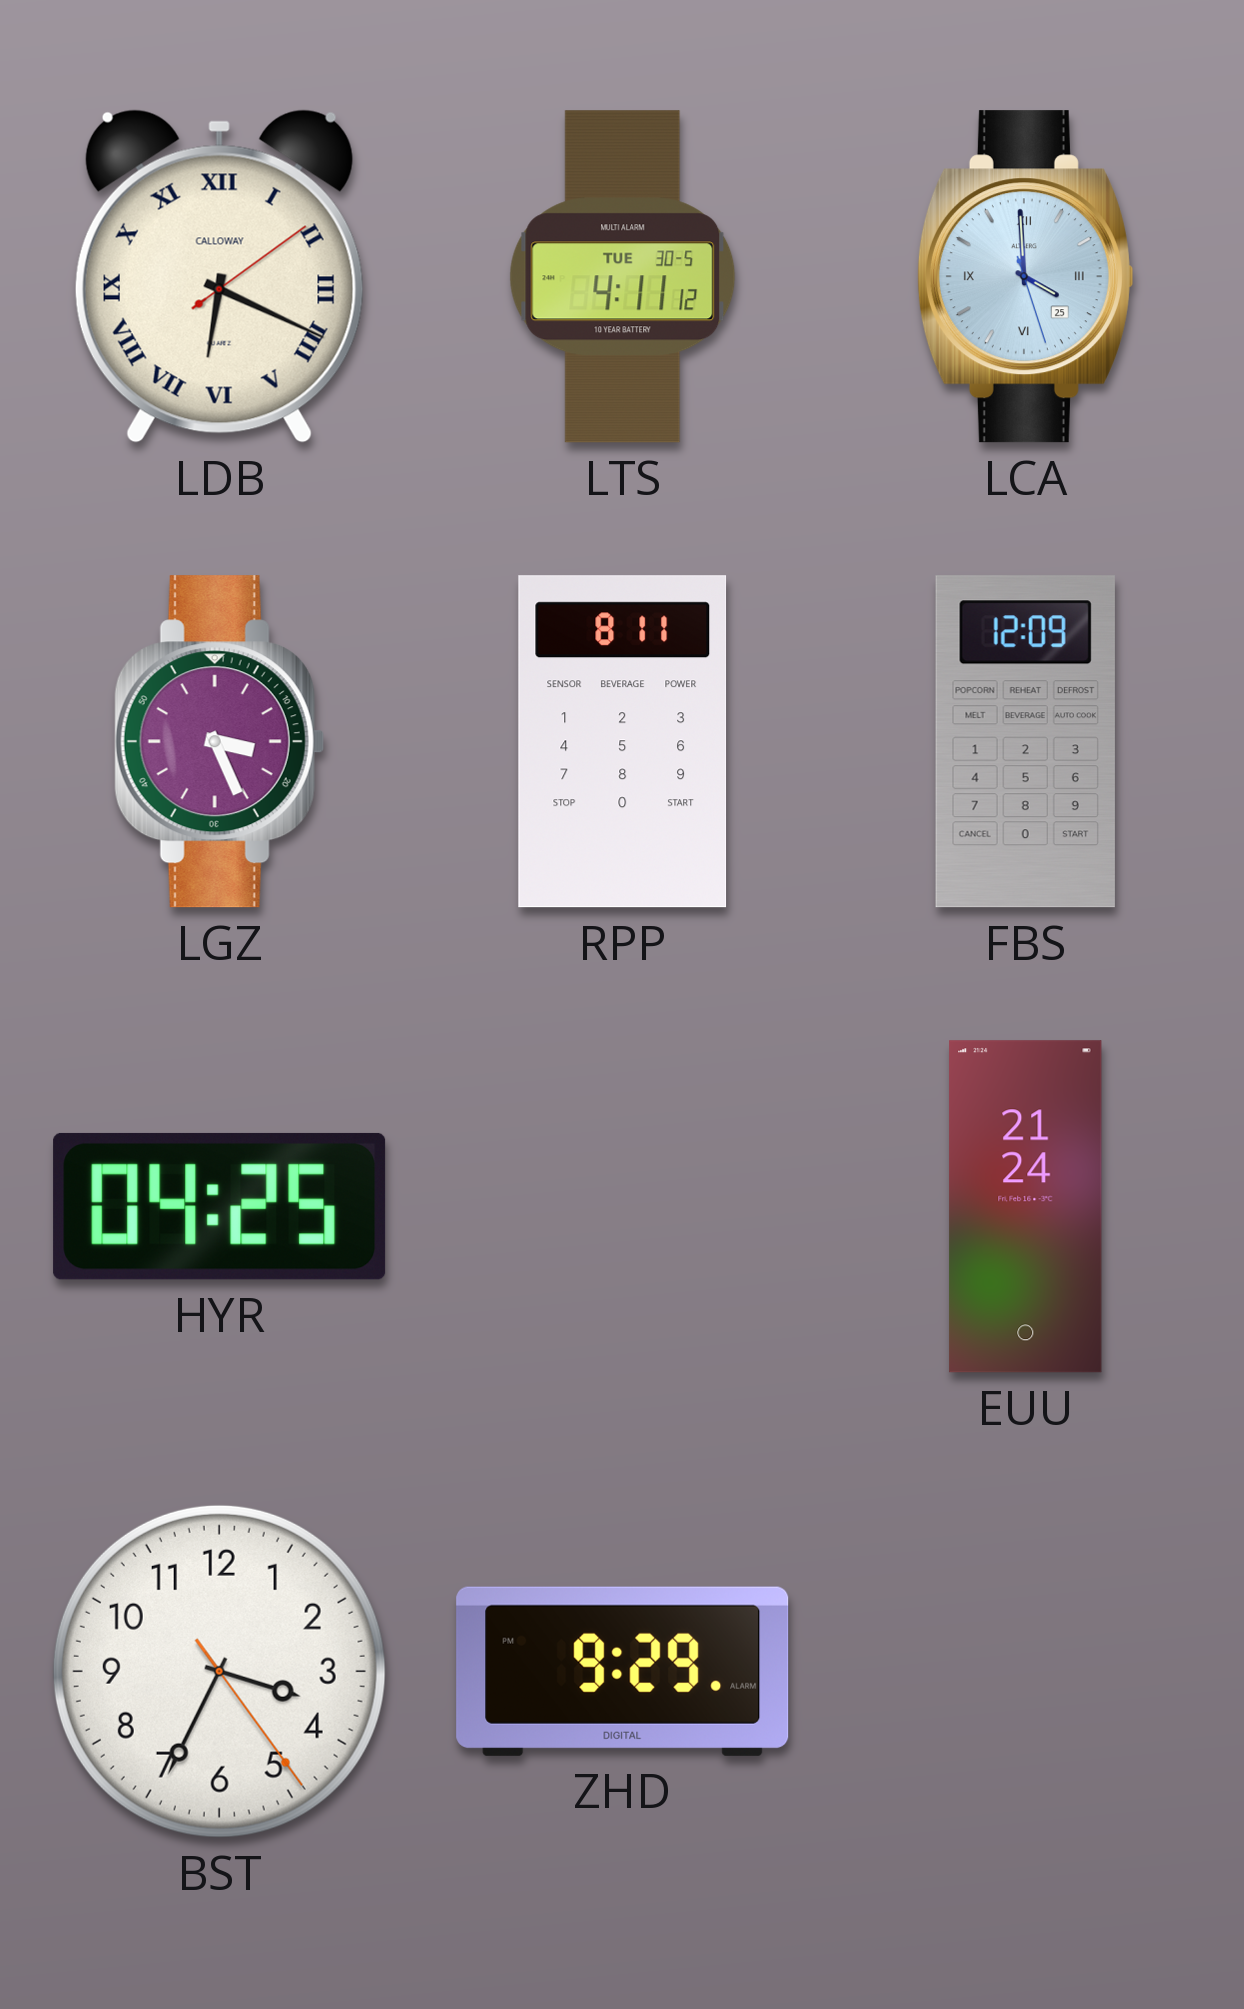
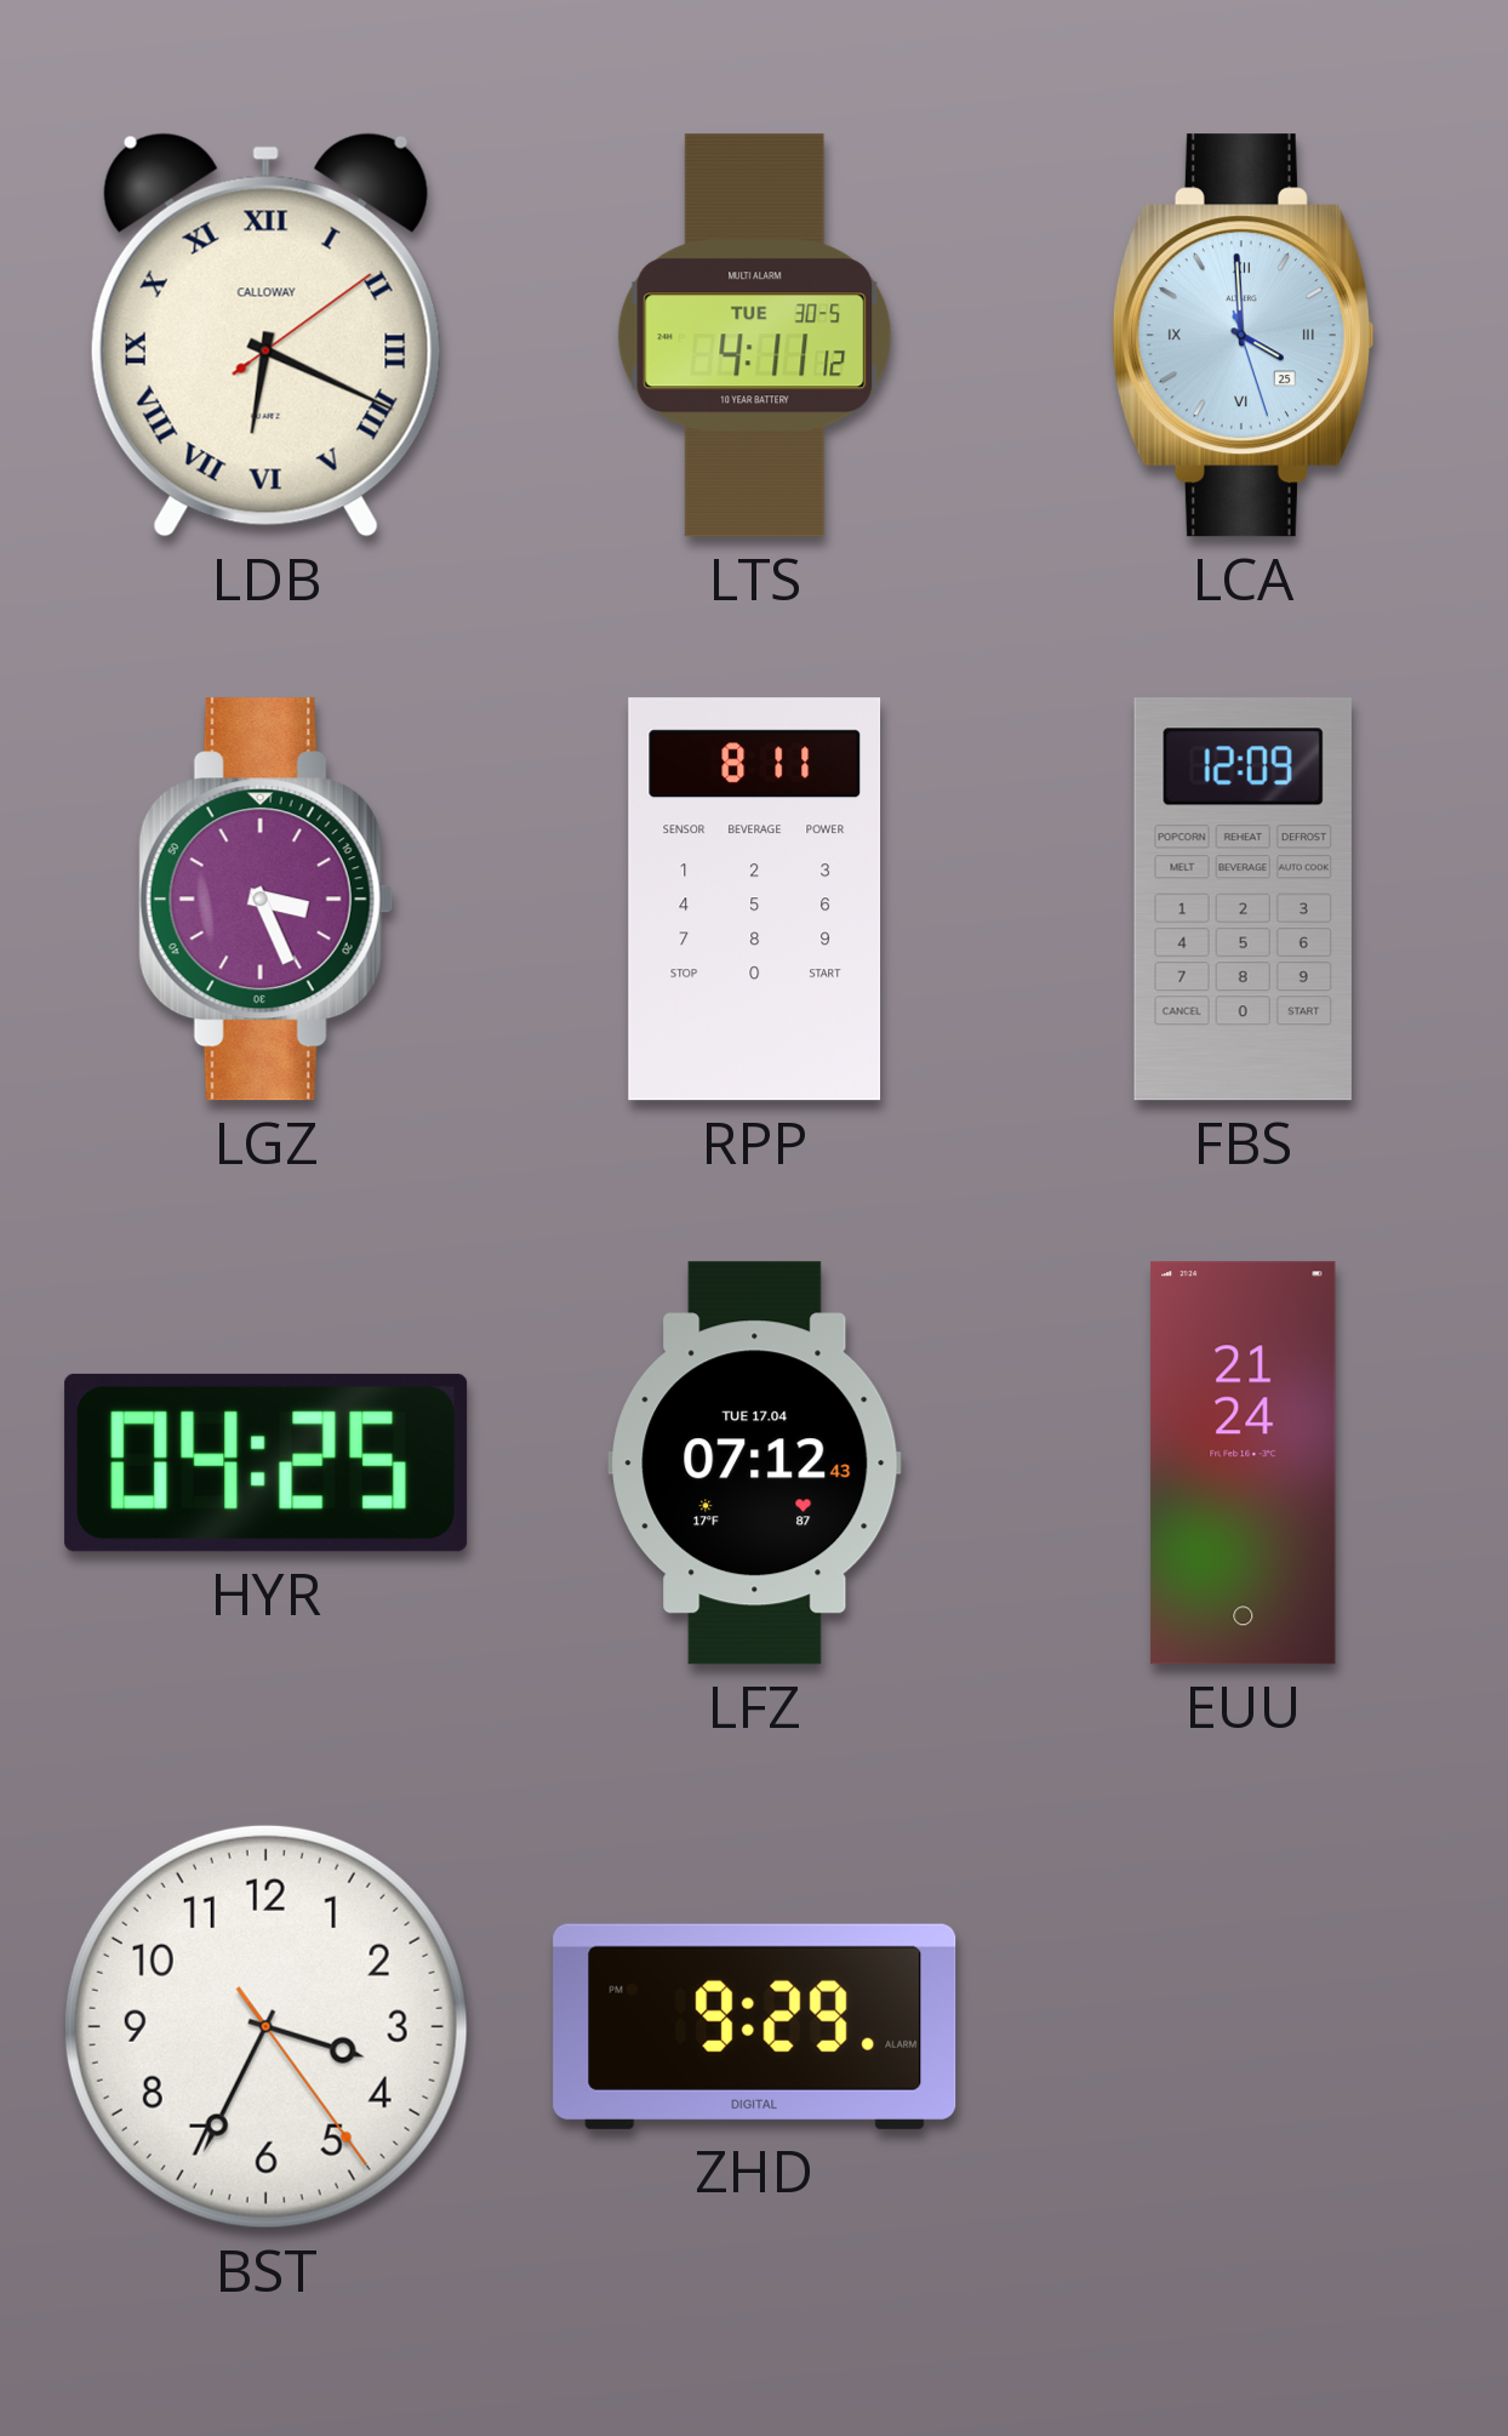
LFZ: none -> 07:12
